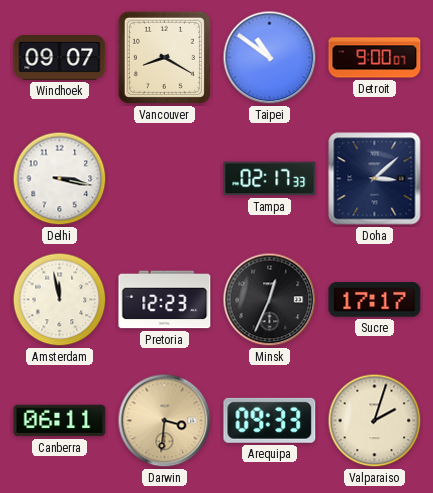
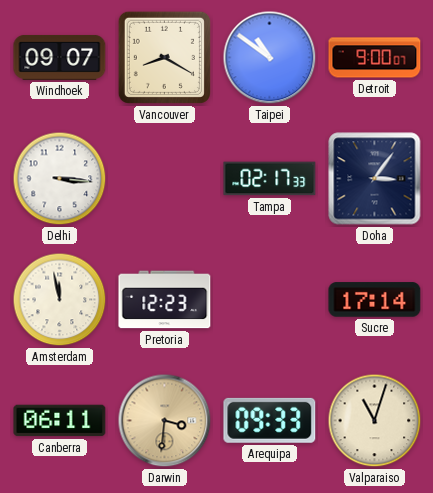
Delhi: 3:17 -> 3:16
Doha: 3:08 -> 3:06
Minsk: 12:34 -> none
Sucre: 17:17 -> 17:14
Valparaiso: 2:03 -> 11:03
